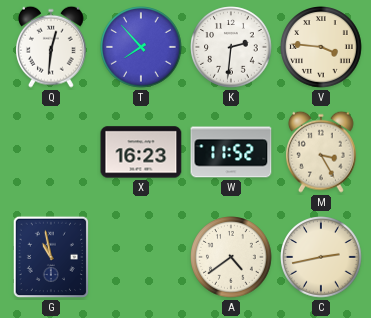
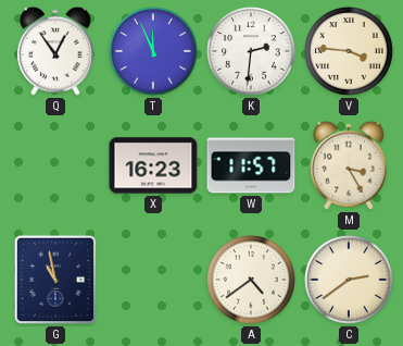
Q: 12:31 -> 12:54
T: 7:53 -> 11:56
W: 11:52 -> 11:57
C: 2:43 -> 2:39
